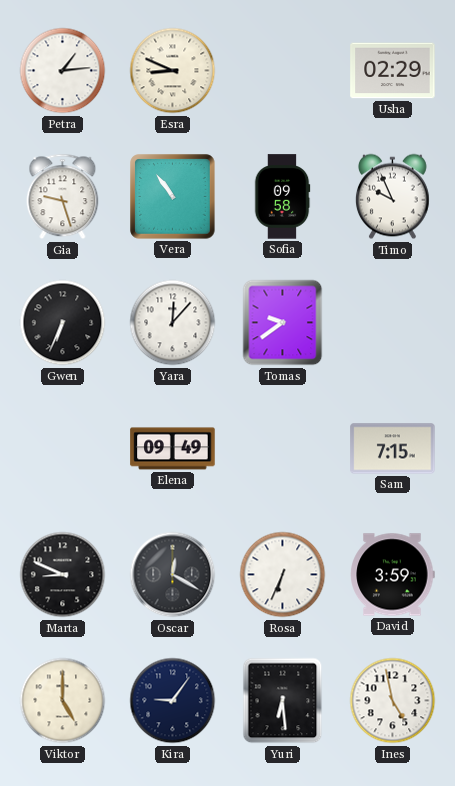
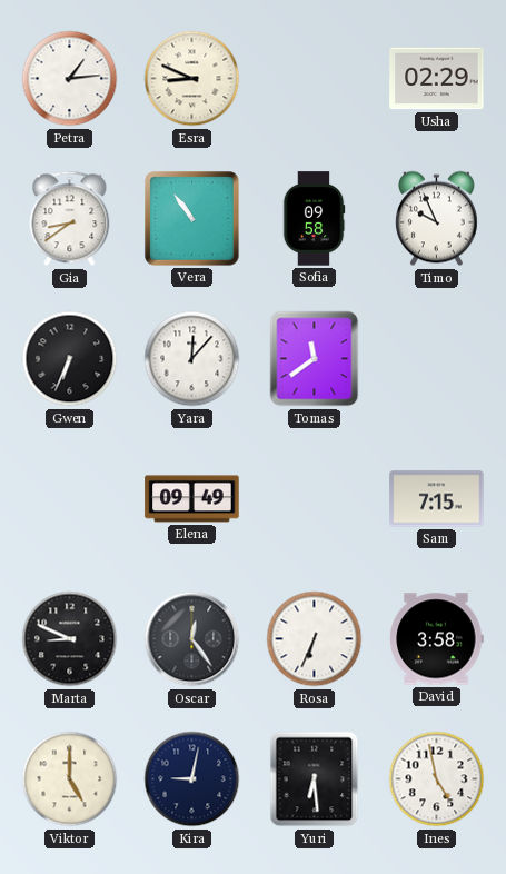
Gia: 9:27 -> 8:39
Tomas: 9:39 -> 11:39
Oscar: 12:20 -> 12:24
David: 3:59 -> 3:58
Kira: 9:06 -> 9:02
